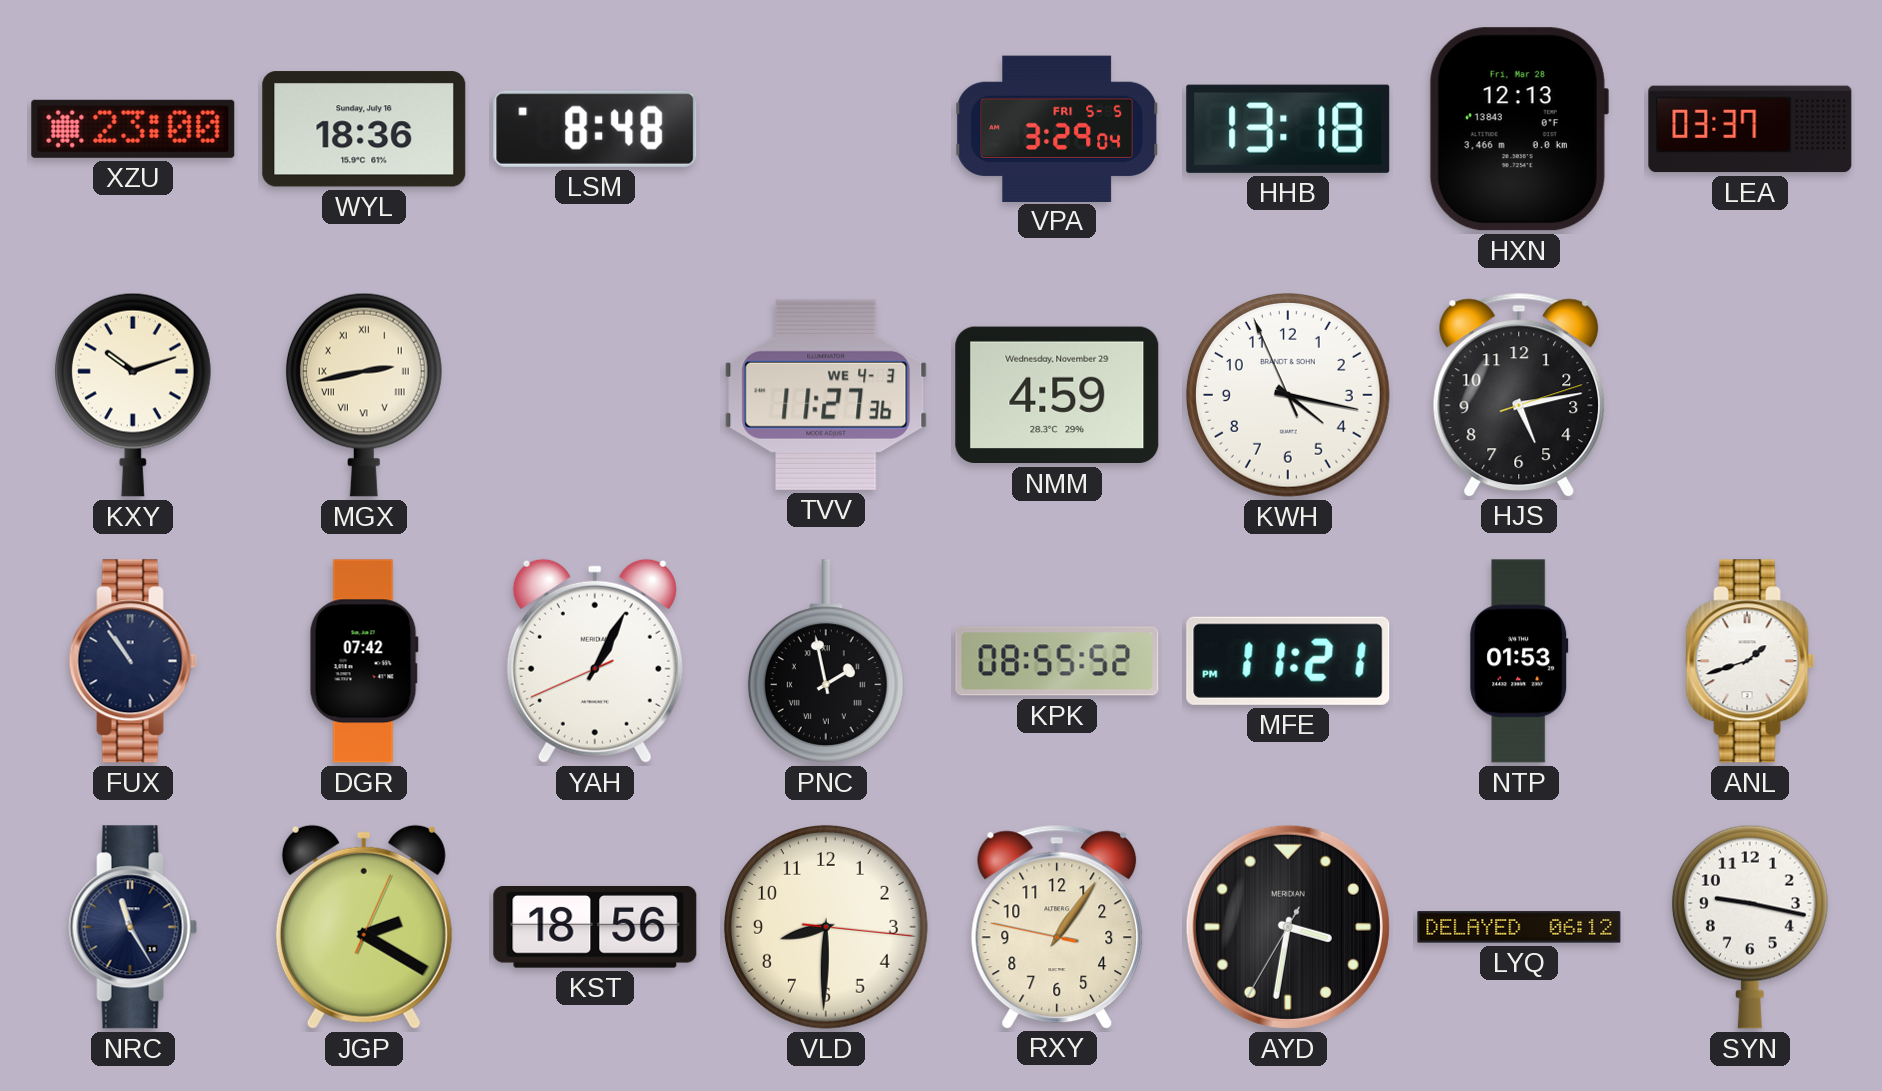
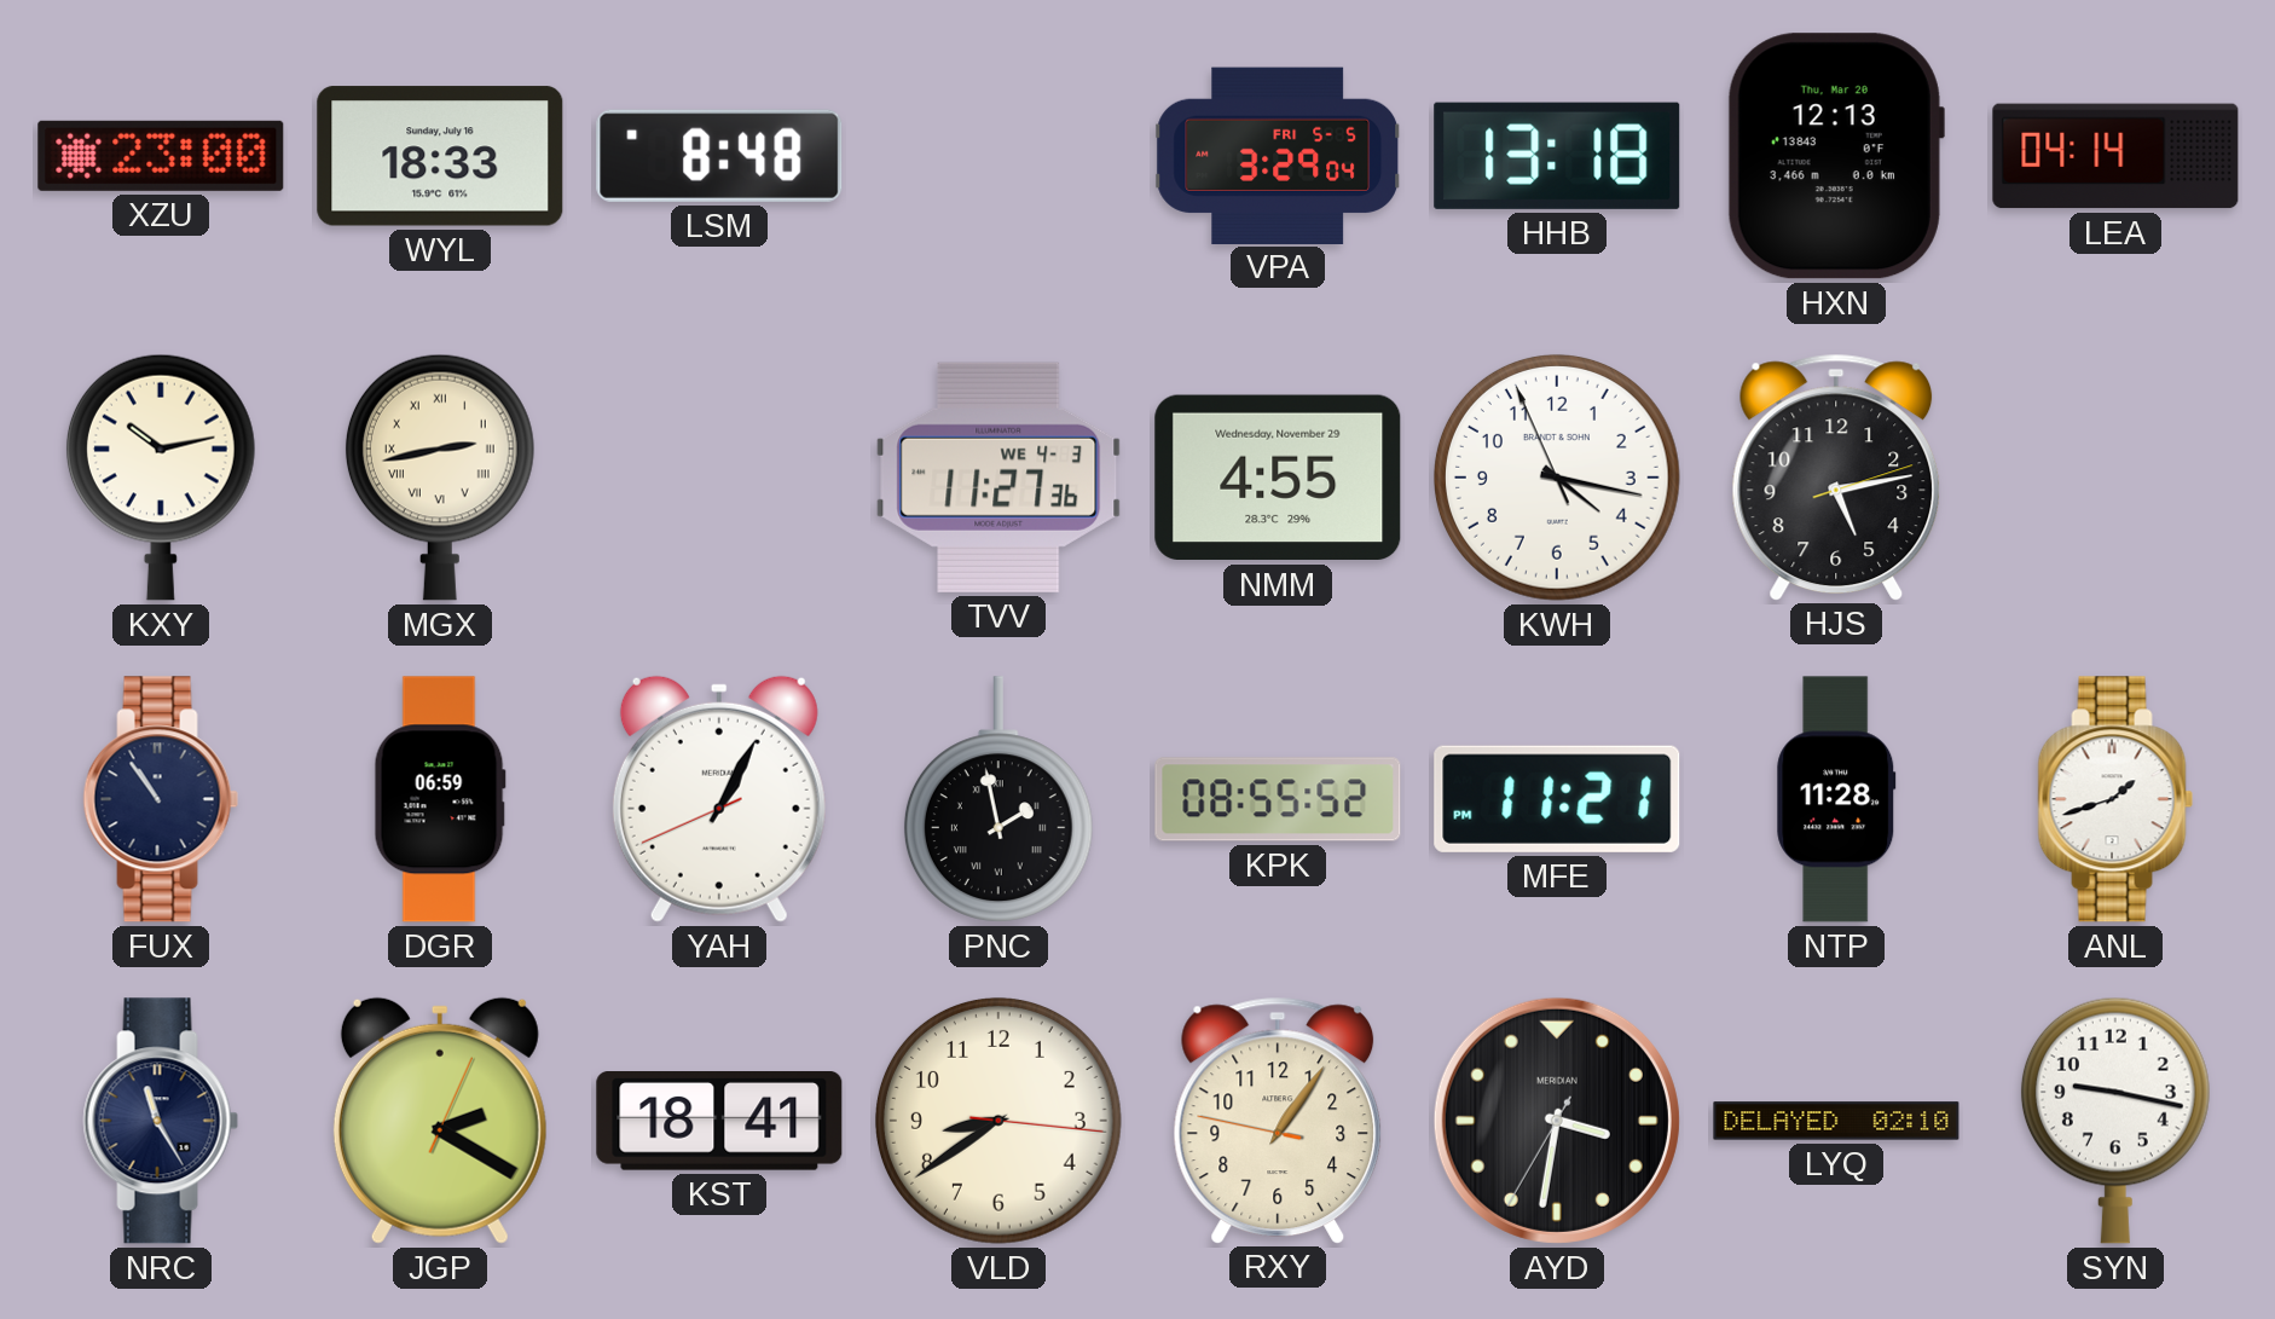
WYL: 18:36 -> 18:33
HXN date: Fri, Mar 28 -> Thu, Mar 20
LEA: 03:37 -> 04:14
KXY: 10:12 -> 10:13
NMM: 4:59 -> 4:55
DGR: 07:42 -> 06:59
NTP: 01:53 -> 11:28
KST: 18:56 -> 18:41
VLD: 8:30 -> 8:39
LYQ: 06:12 -> 02:10
